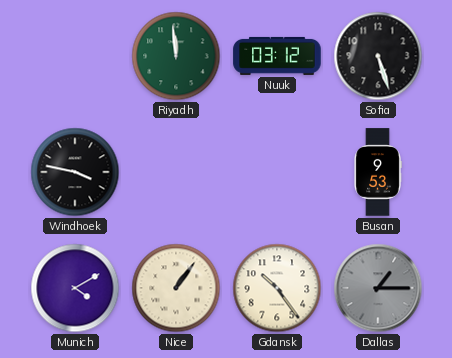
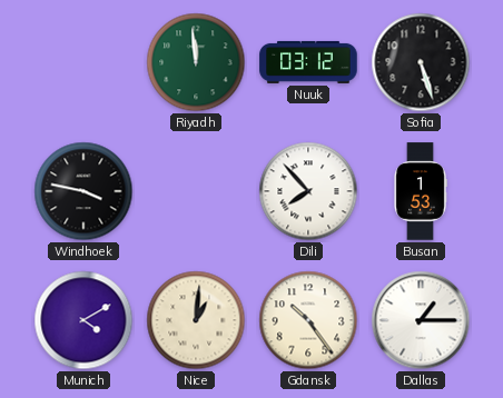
Dili: none -> 7:53
Busan: 9:53 -> 1:53
Nice: 1:06 -> 1:01
Dallas dial: grey -> white
